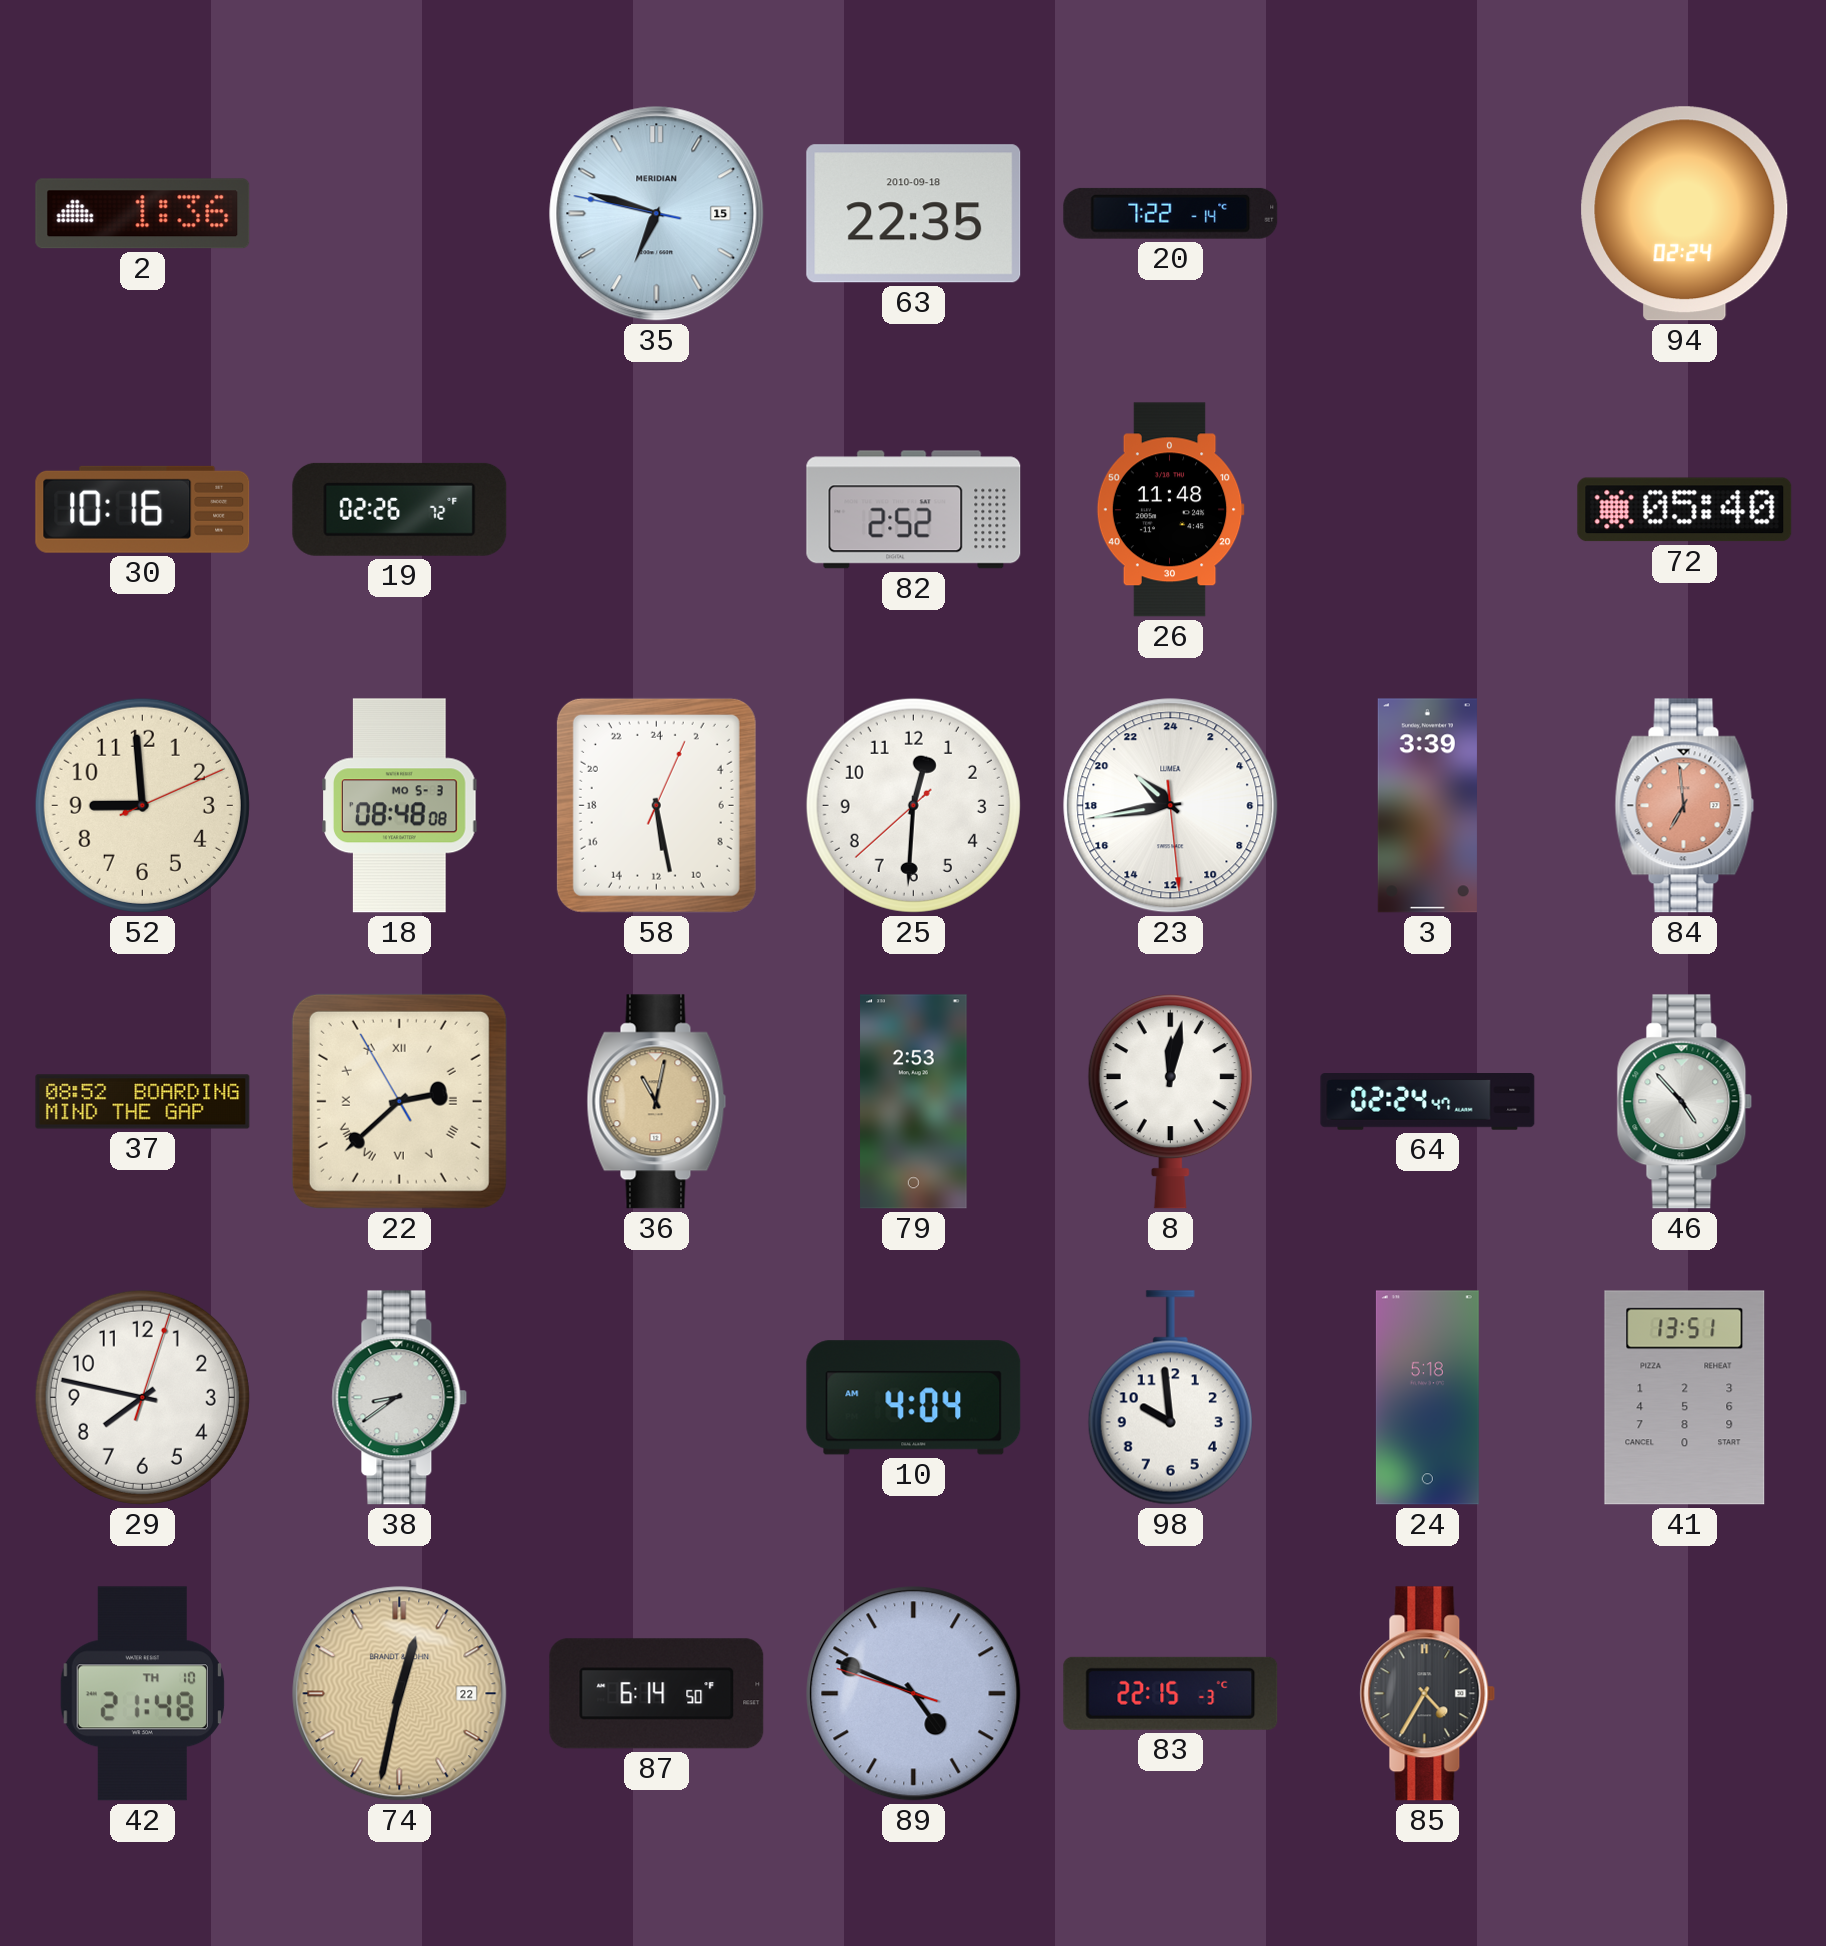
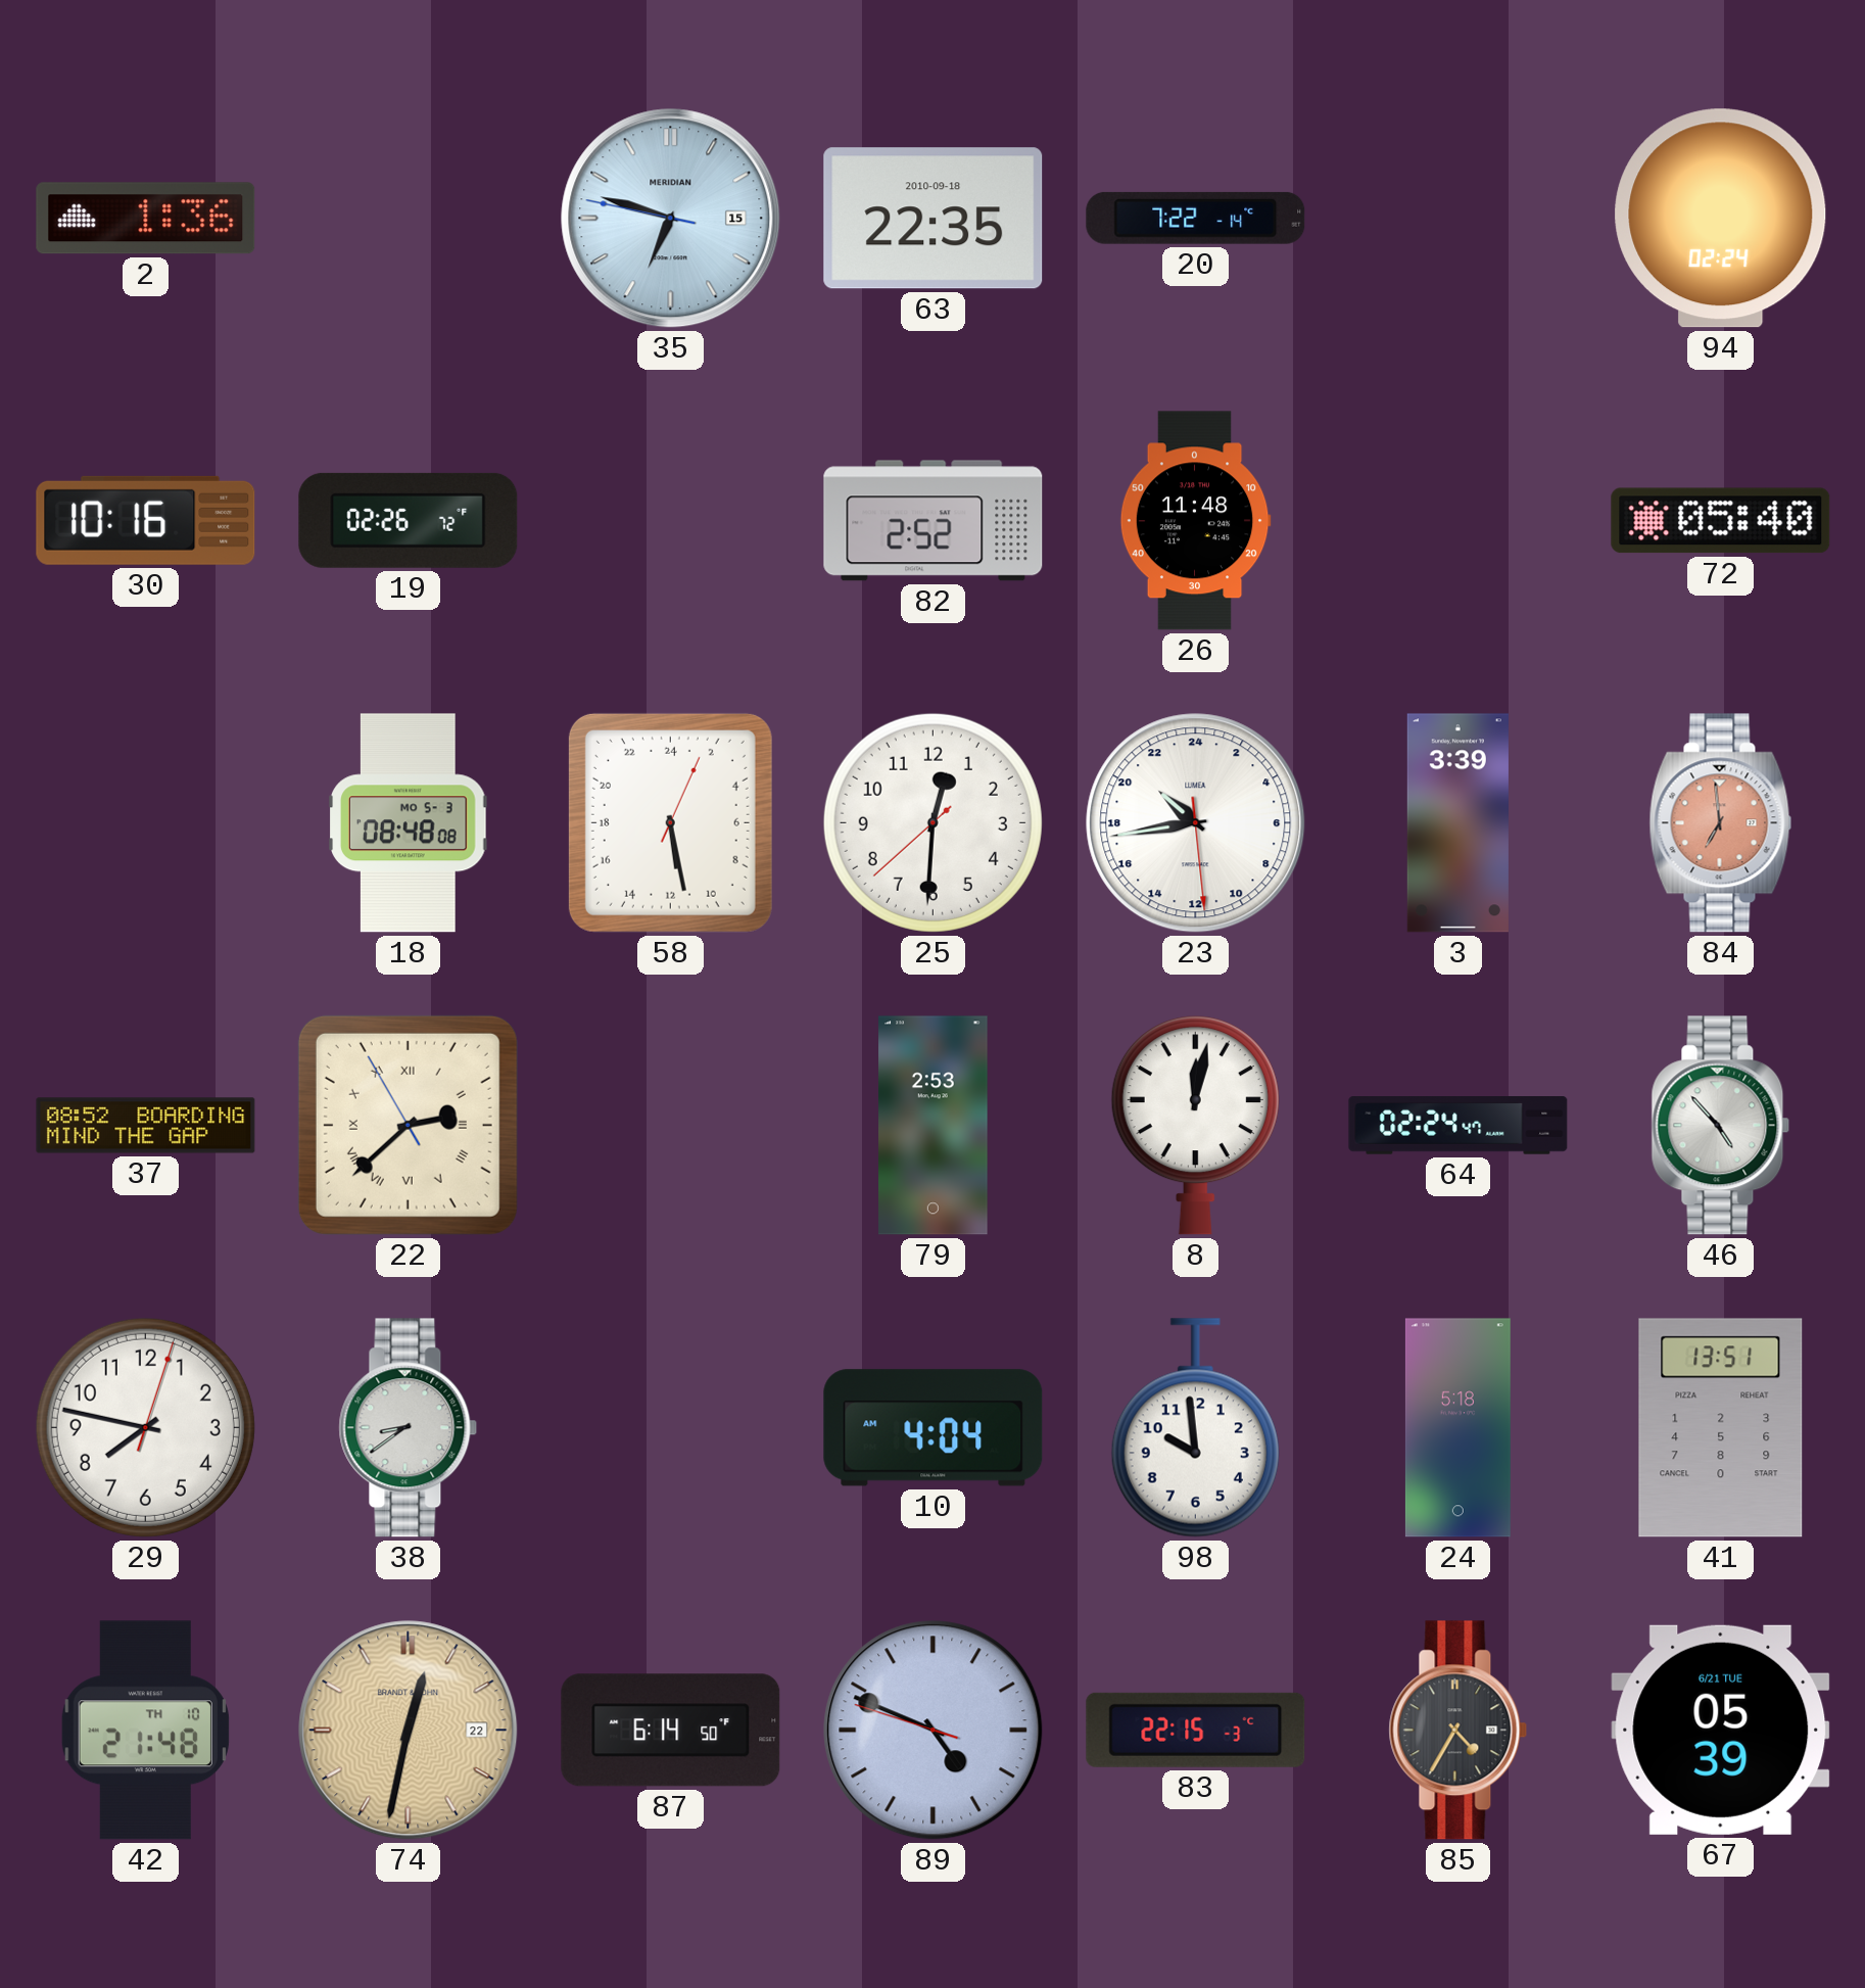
52: 8:59 -> none
36: 11:02 -> none
67: none -> 05:39
